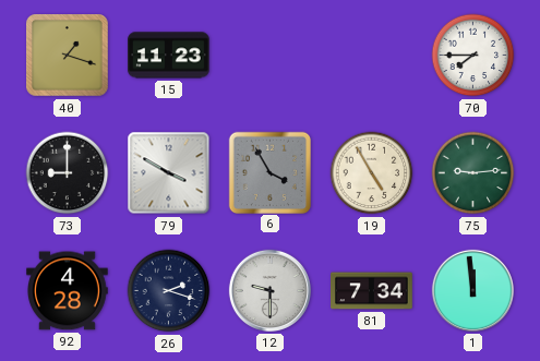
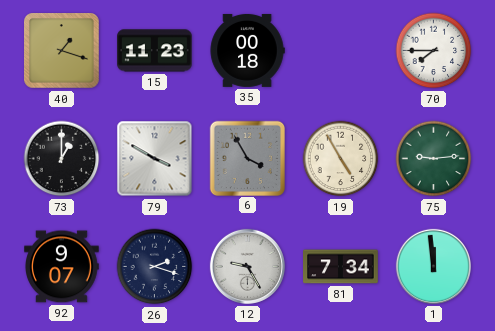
35: none -> 00:18
73: 9:00 -> 1:00
92: 4:28 -> 9:07
12: 9:30 -> 9:25
